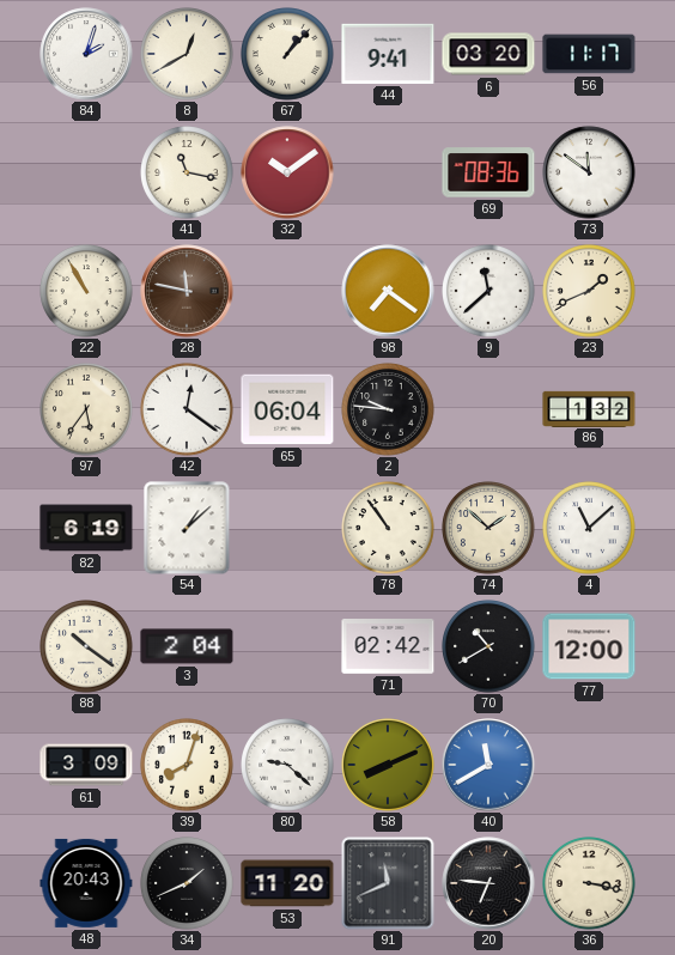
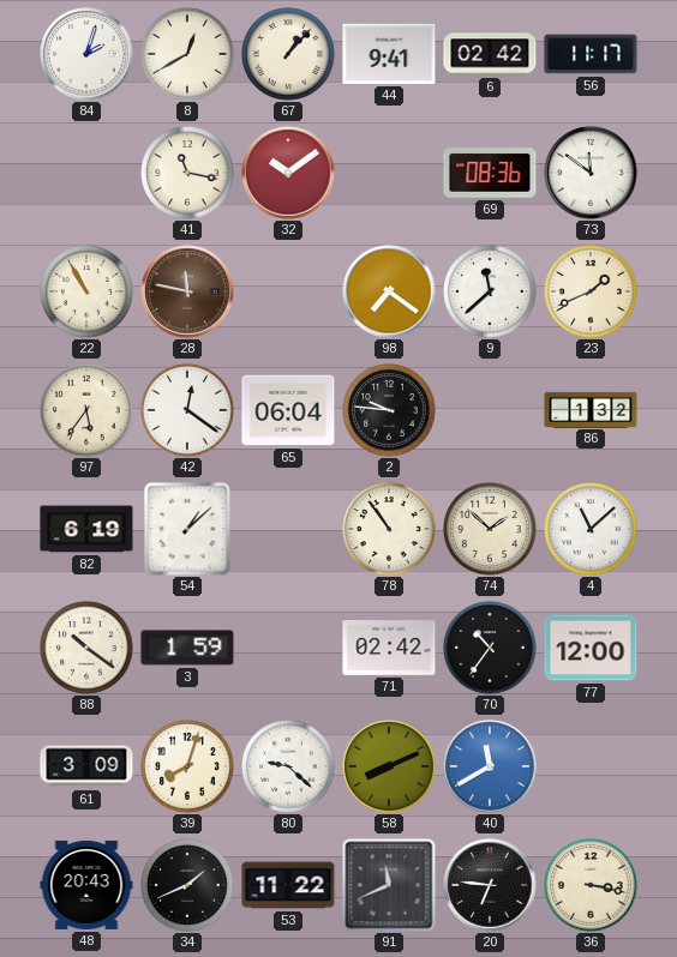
6: 03:20 -> 02:42
3: 2:04 -> 1:59
70: 10:40 -> 10:36
53: 11:20 -> 11:22
